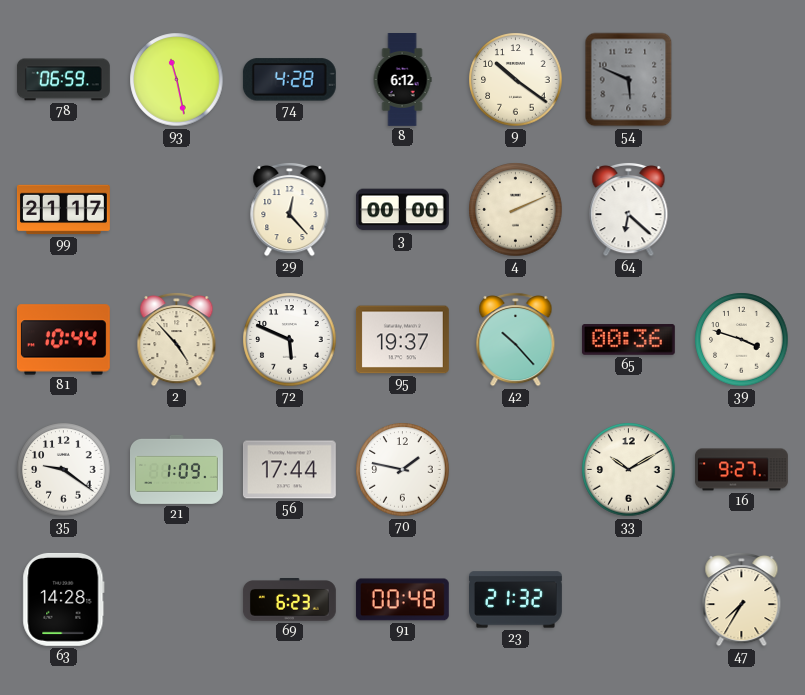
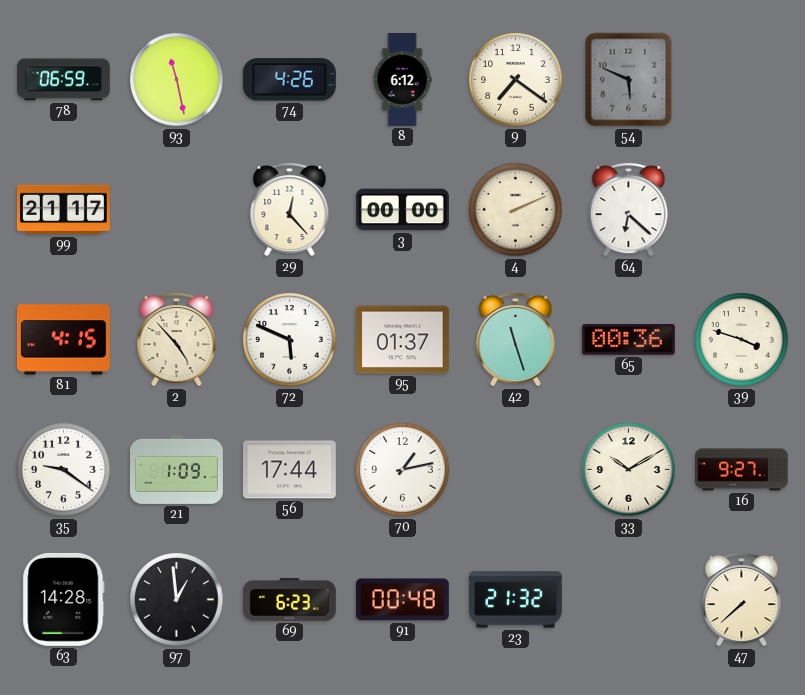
74: 4:28 -> 4:26
9: 10:21 -> 7:21
81: 10:44 -> 4:15
95: 19:37 -> 01:37
42: 10:23 -> 11:27
70: 1:47 -> 1:13
97: none -> 12:59
47: 7:35 -> 7:38
